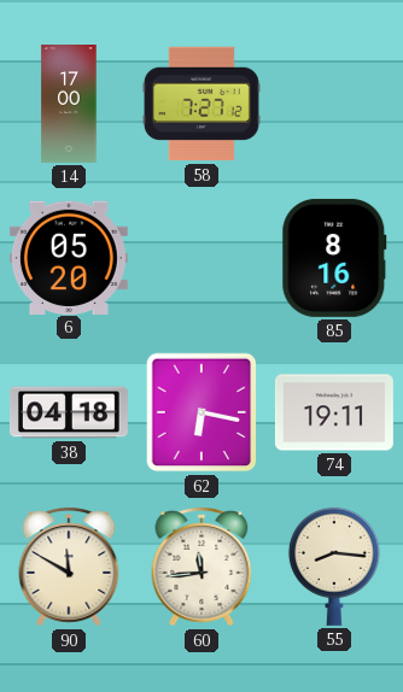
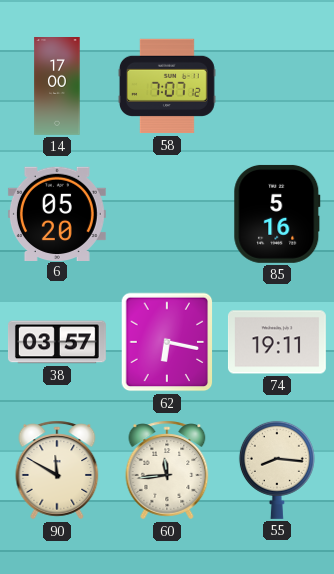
58: 7:27 -> 7:07
85: 8:16 -> 5:16
38: 04:18 -> 03:57
